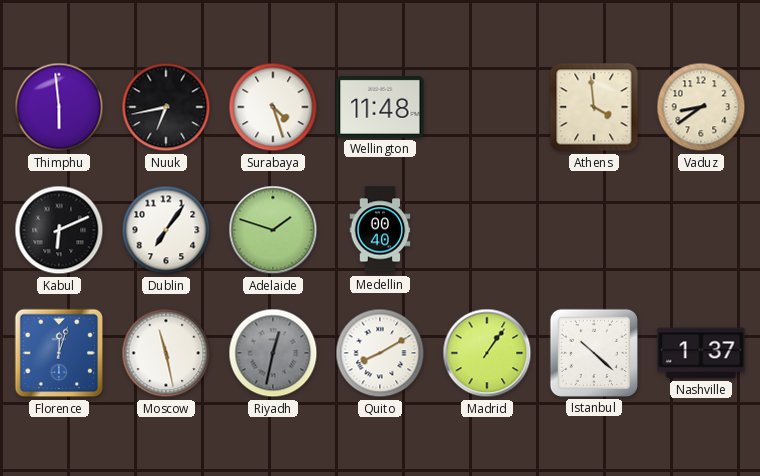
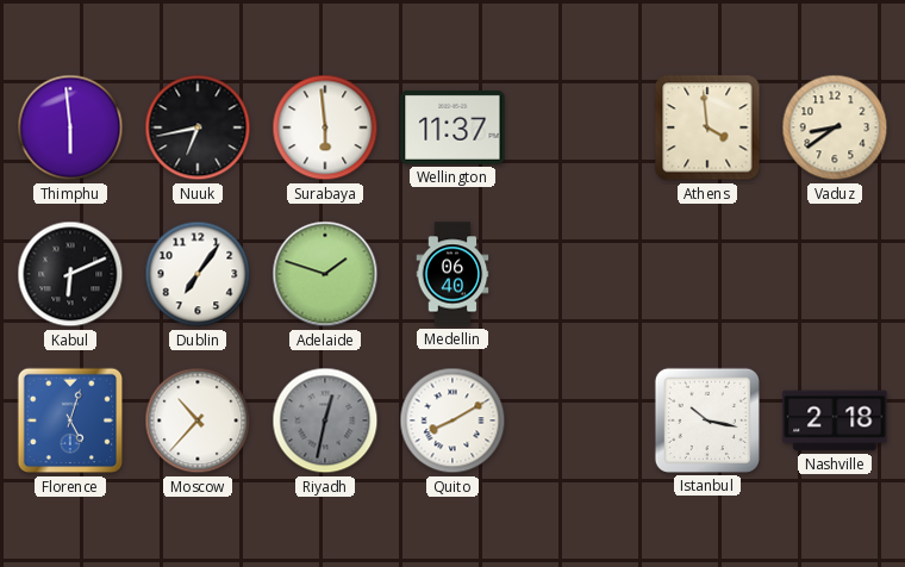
Surabaya: 4:27 -> 5:59
Wellington: 11:48 -> 11:37
Medellin: 00:40 -> 06:40
Florence: 12:03 -> 5:03
Moscow: 11:28 -> 10:37
Madrid: 1:06 -> none
Istanbul: 10:22 -> 10:17
Nashville: 1:37 -> 2:18
